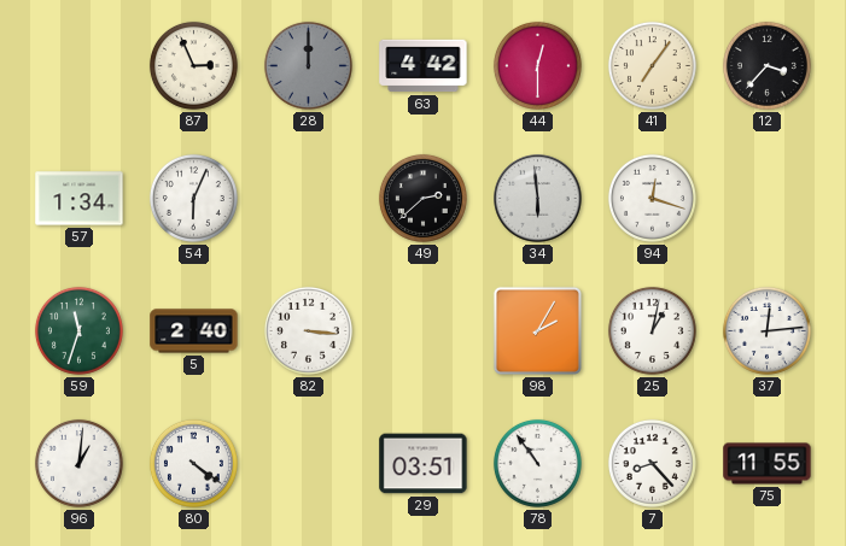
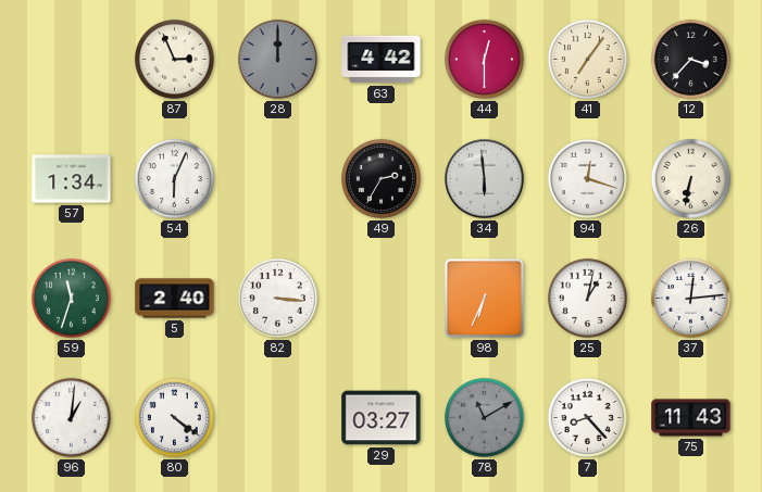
49: 2:38 -> 2:35
26: none -> 6:32
98: 2:05 -> 6:34
29: 03:51 -> 03:27
78: 10:54 -> 11:10
78 dial: white -> grey
75: 11:55 -> 11:43
